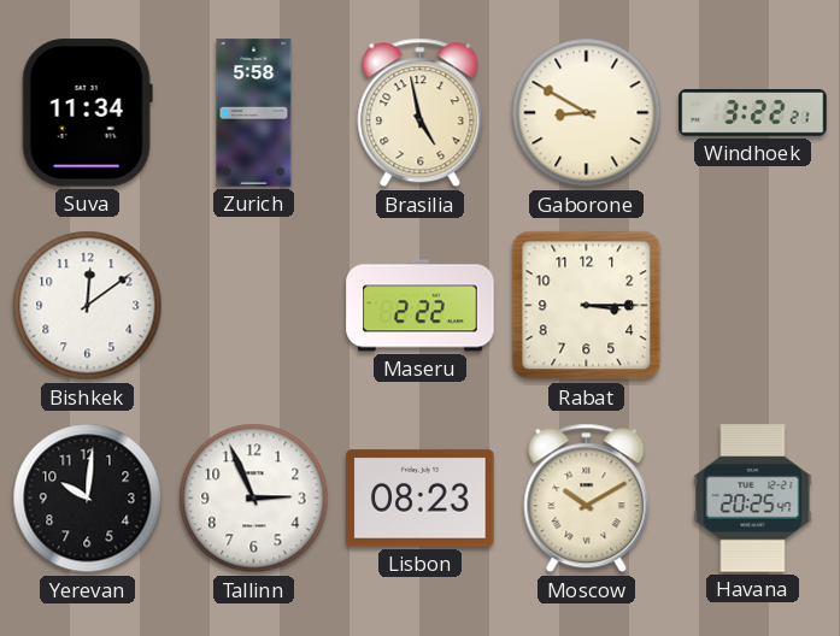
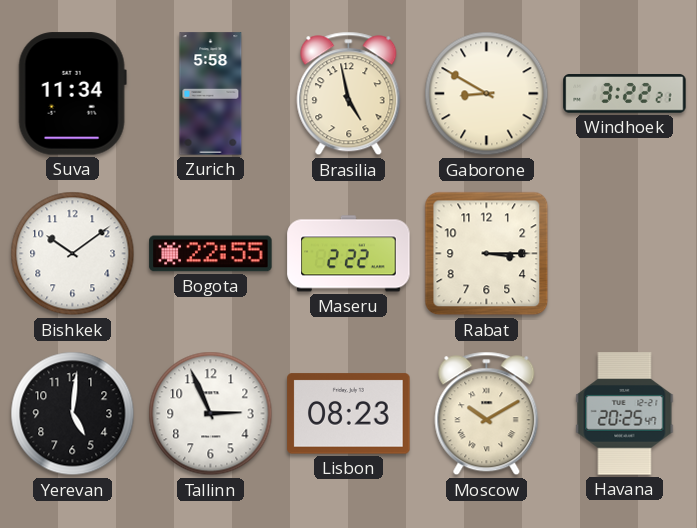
Bishkek: 12:09 -> 10:09
Bogota: none -> 22:55
Yerevan: 10:01 -> 5:01
